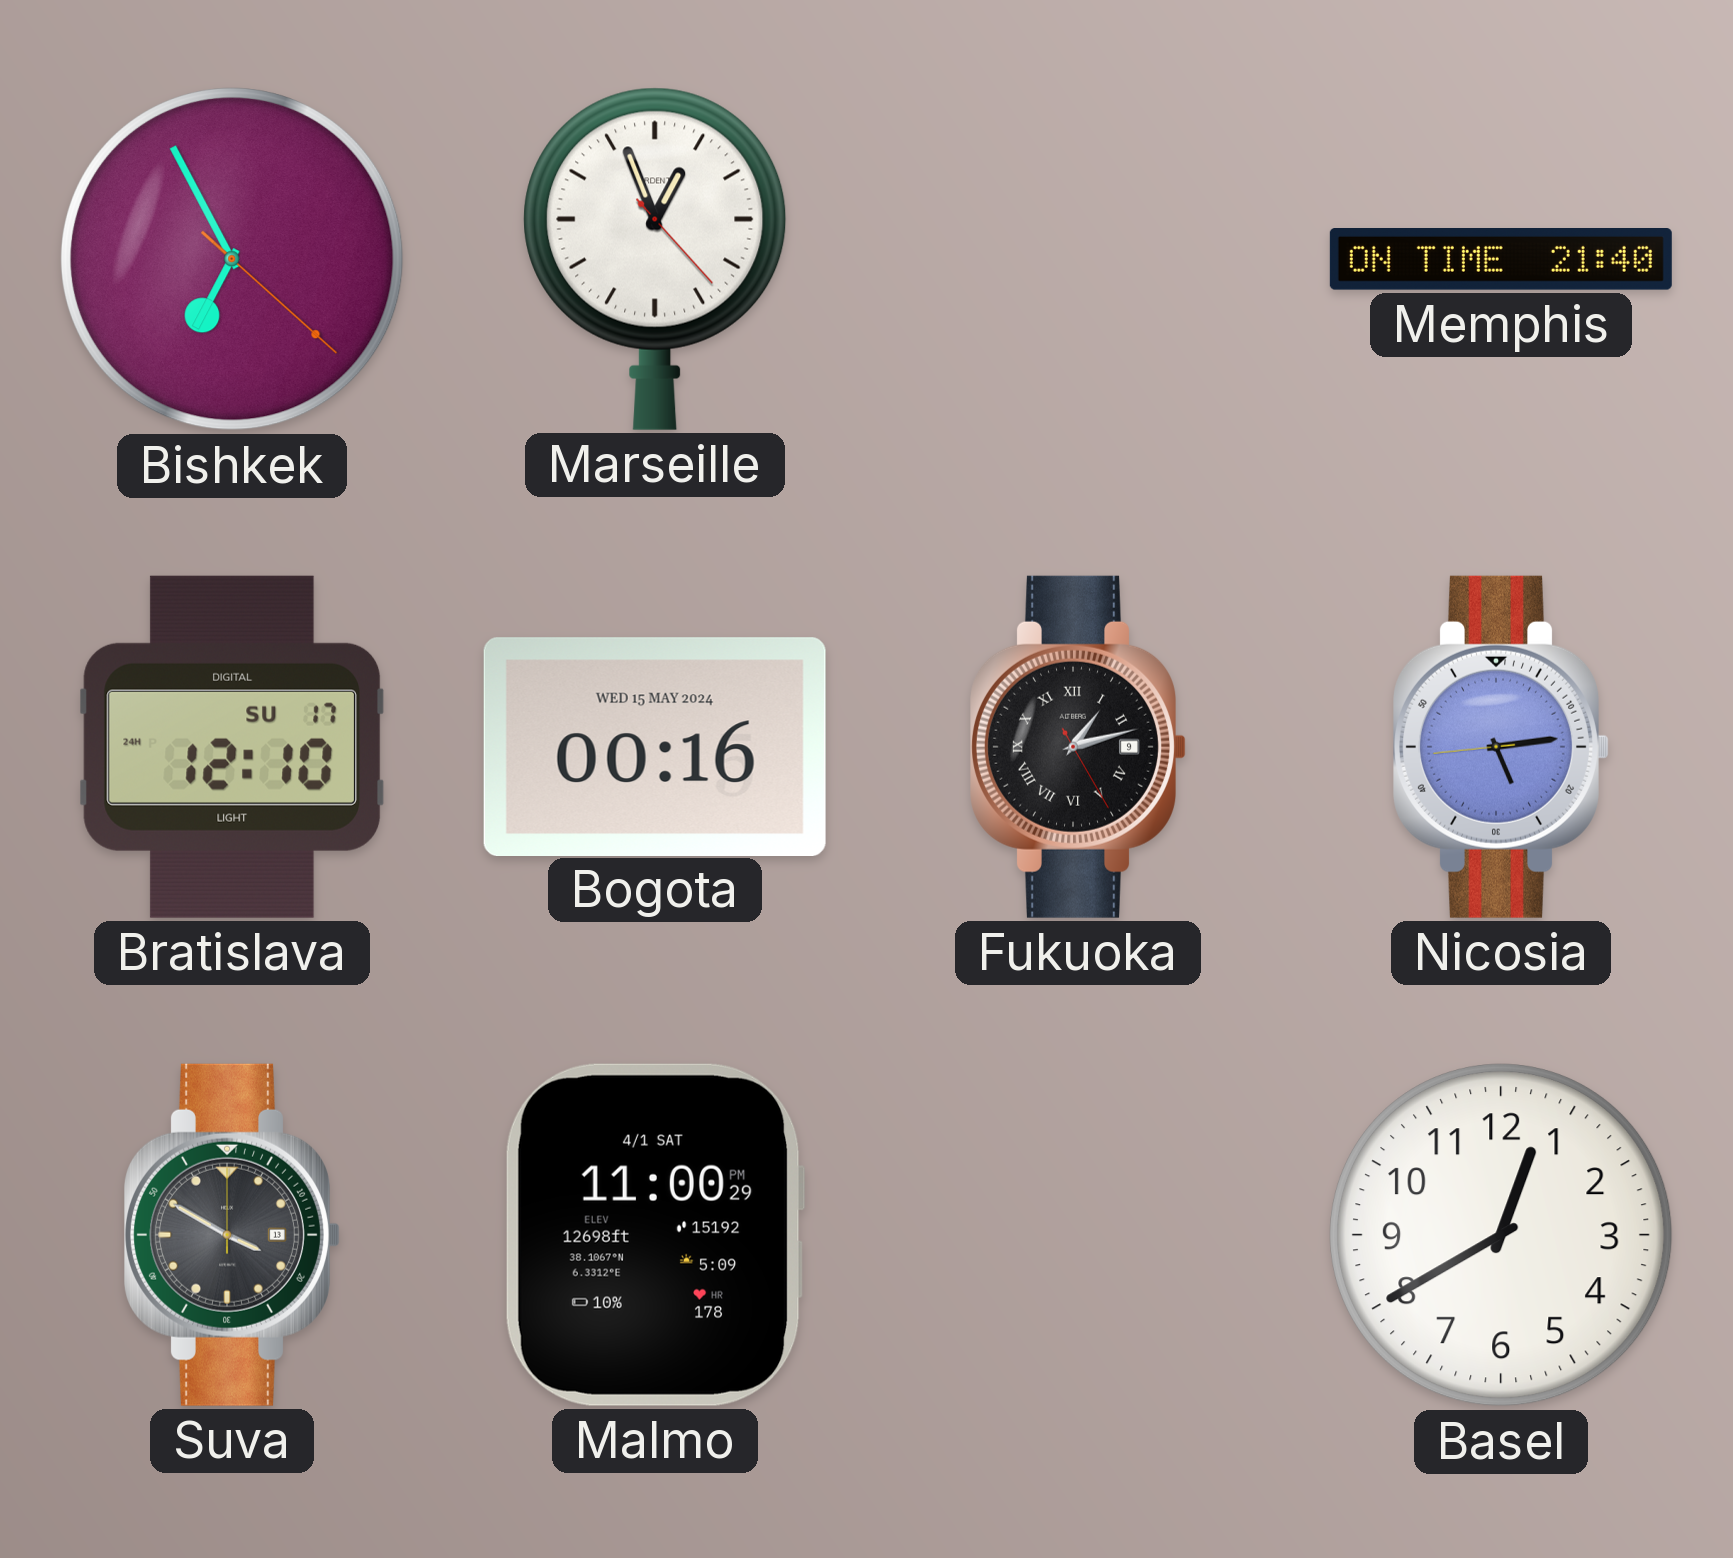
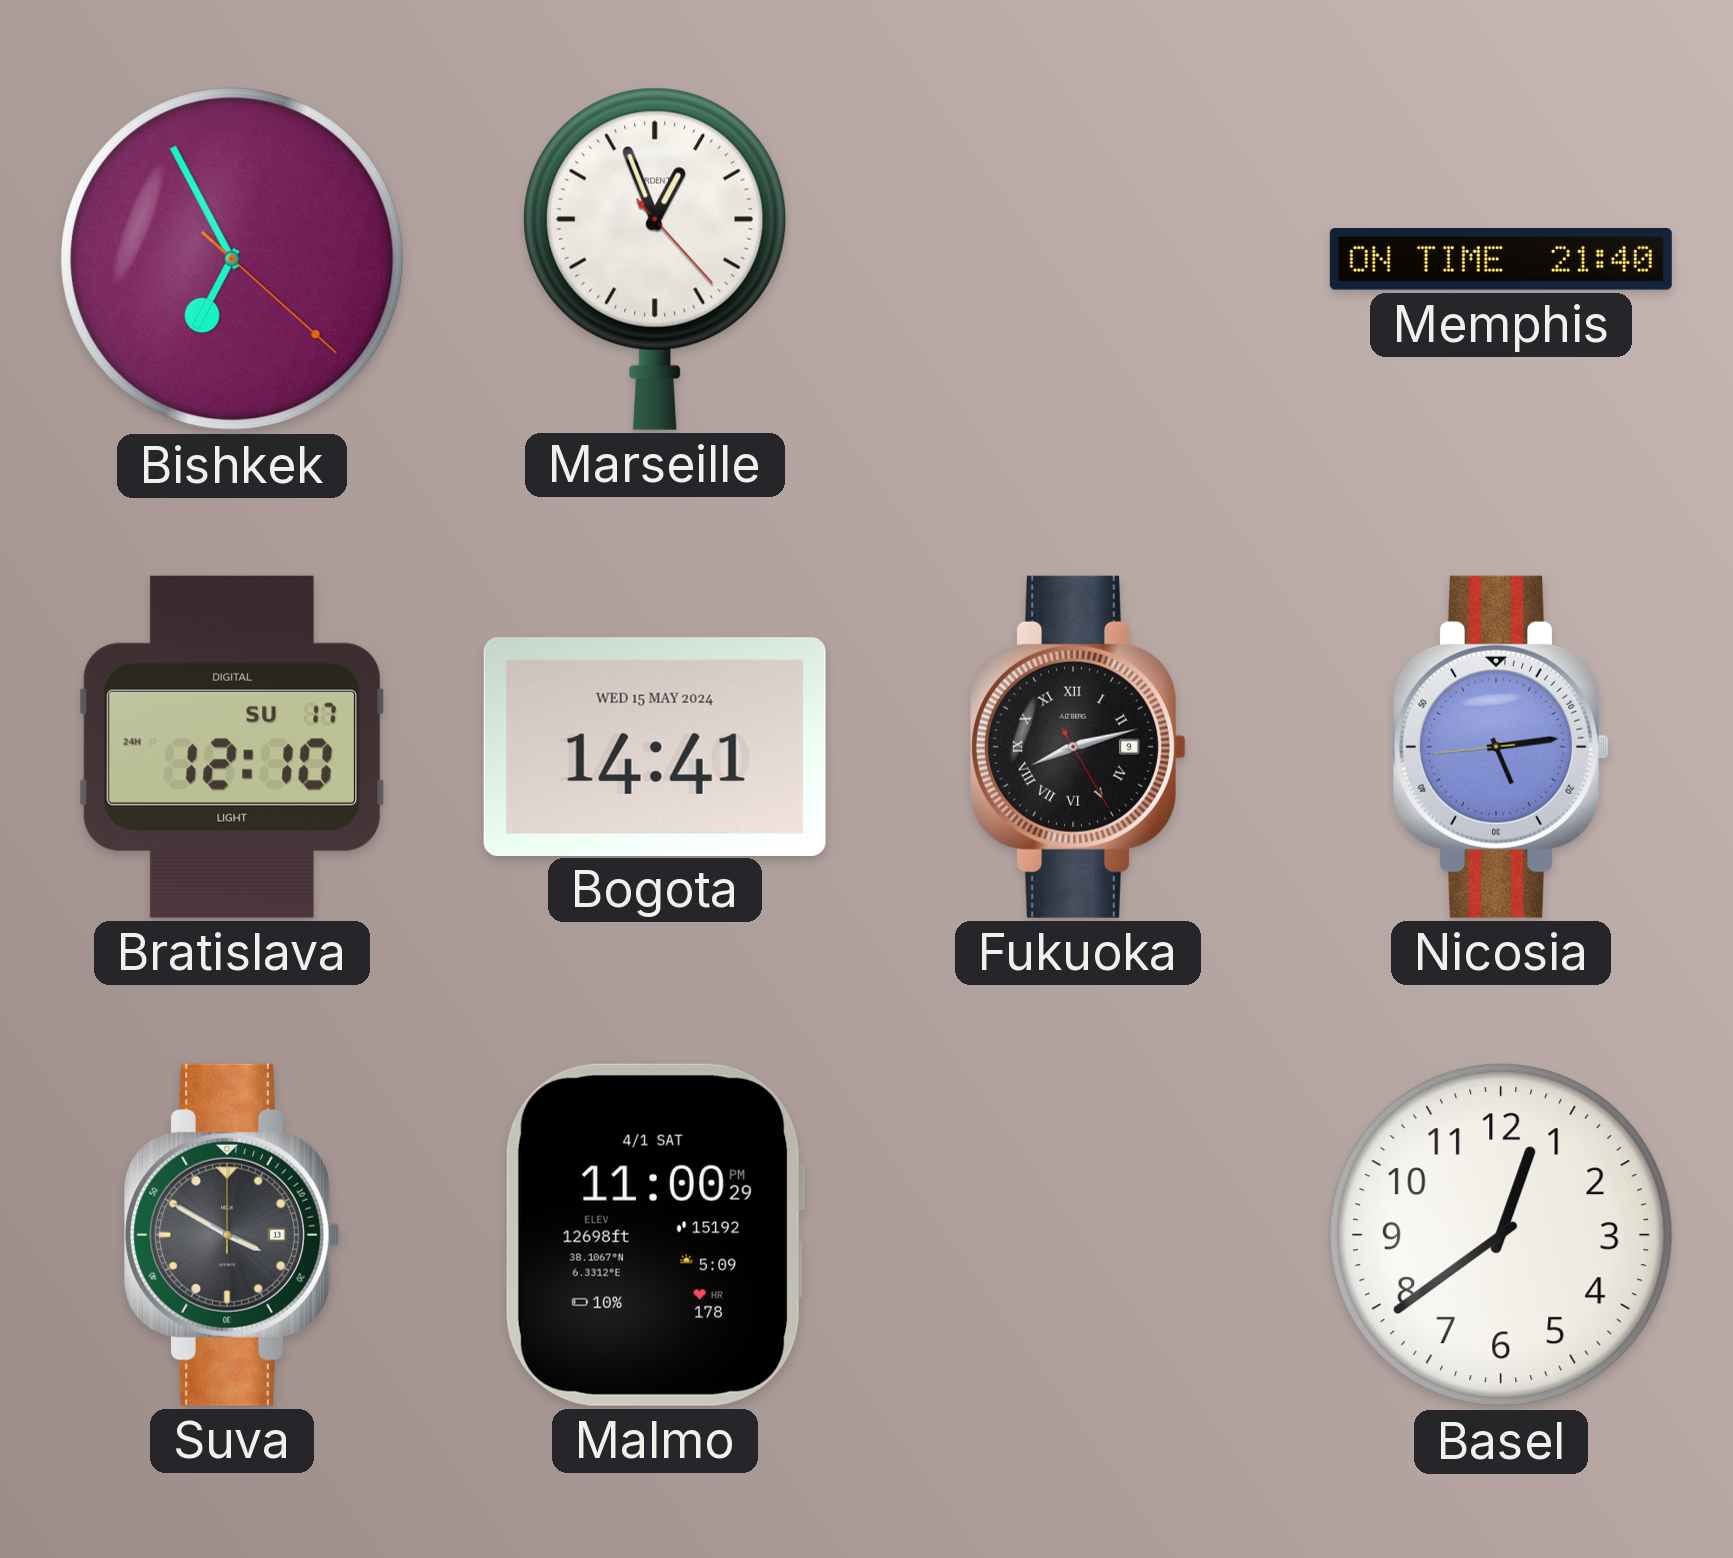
Bogota: 00:16 -> 14:41
Fukuoka: 1:12 -> 8:12
Basel: 12:40 -> 12:39
